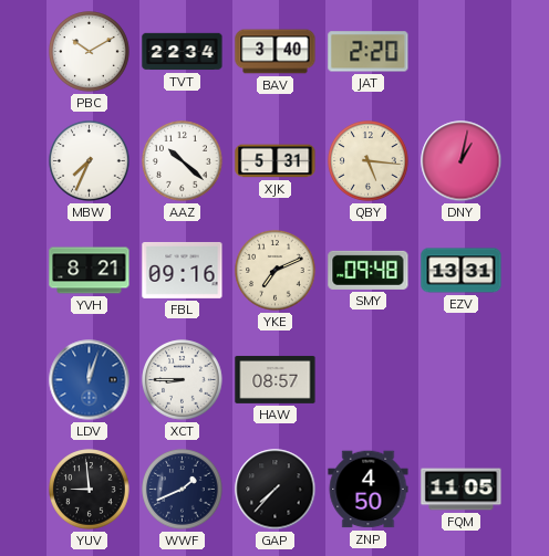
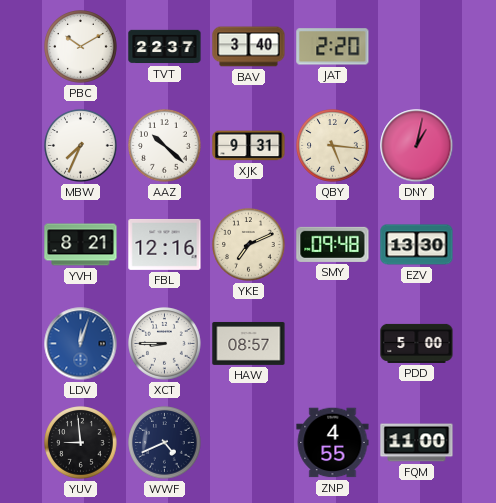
TVT: 22:34 -> 22:37
XJK: 5:31 -> 9:31
FBL: 09:16 -> 12:16
EZV: 13:31 -> 13:30
PDD: none -> 5:00
WWF: 1:41 -> 4:41
GAP: 7:37 -> none
ZNP: 4:50 -> 4:55
FQM: 11:05 -> 11:00
